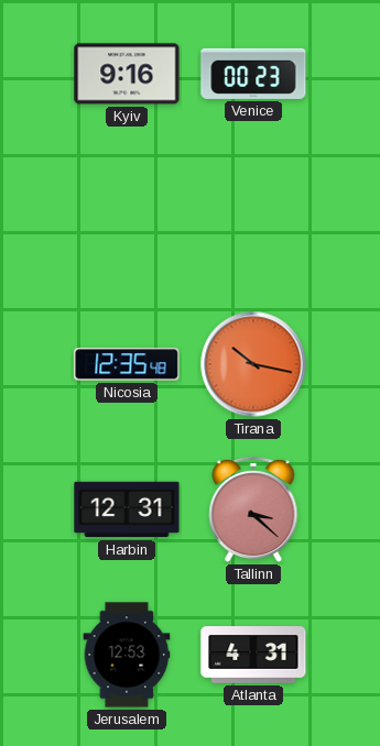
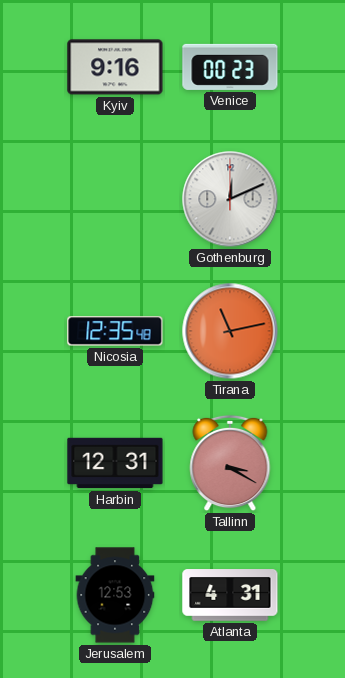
Gothenburg: none -> 12:11
Tirana: 10:17 -> 11:13
Tallinn: 3:22 -> 3:20
